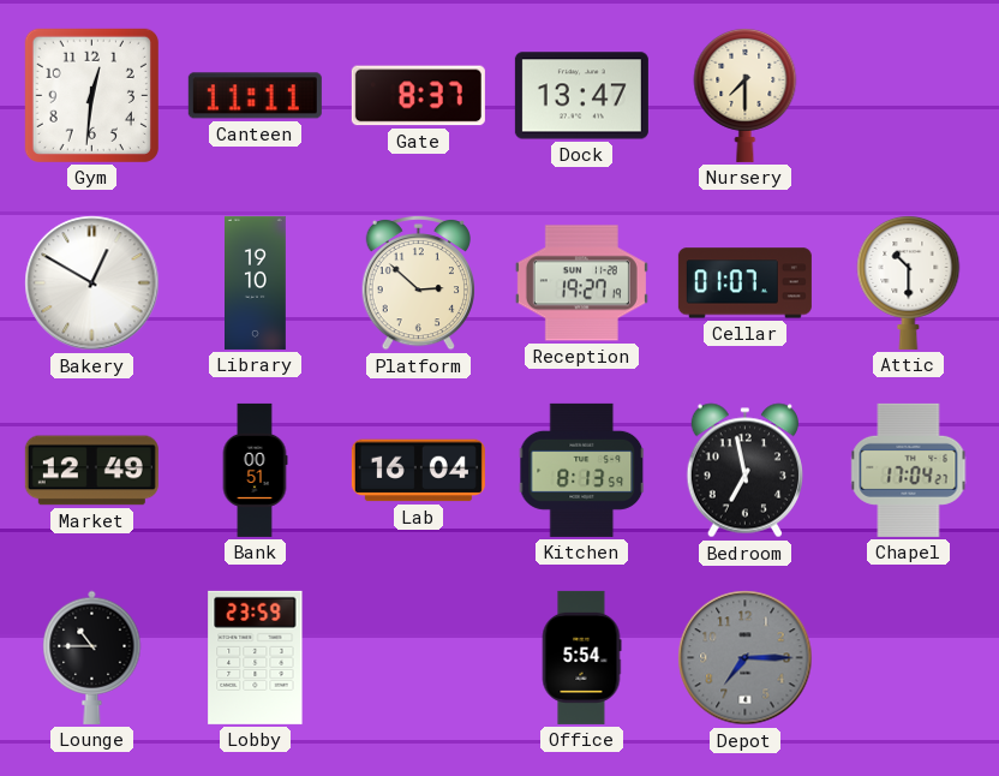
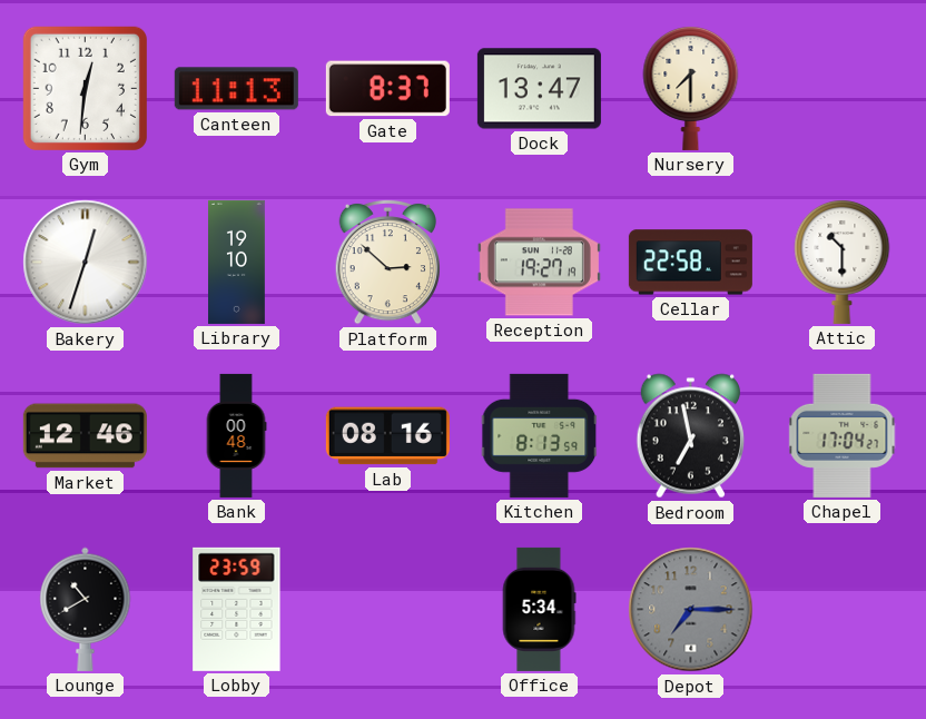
Canteen: 11:11 -> 11:13
Bakery: 12:50 -> 12:33
Cellar: 01:07 -> 22:58
Market: 12:49 -> 12:46
Bank: 00:51 -> 00:48
Lab: 16:04 -> 08:16
Lounge: 10:45 -> 10:40
Office: 5:54 -> 5:34
